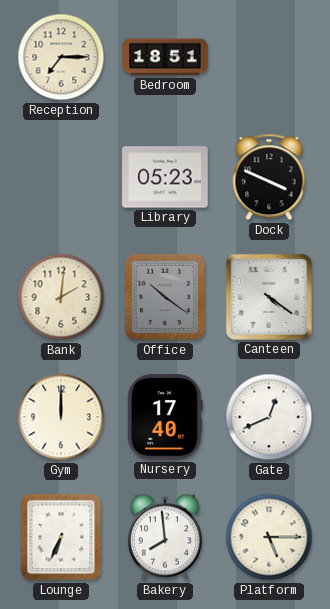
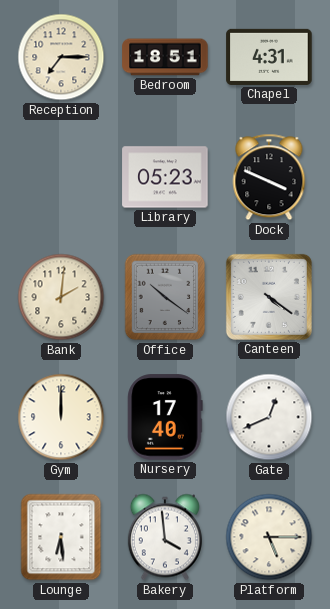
Chapel: none -> 4:31
Lounge: 6:34 -> 6:29
Bakery: 7:59 -> 3:59
